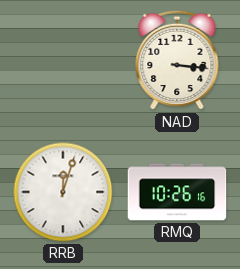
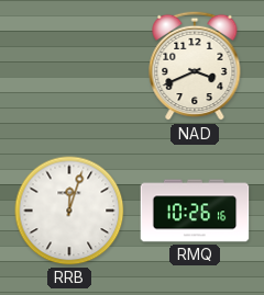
NAD: 3:16 -> 3:41
